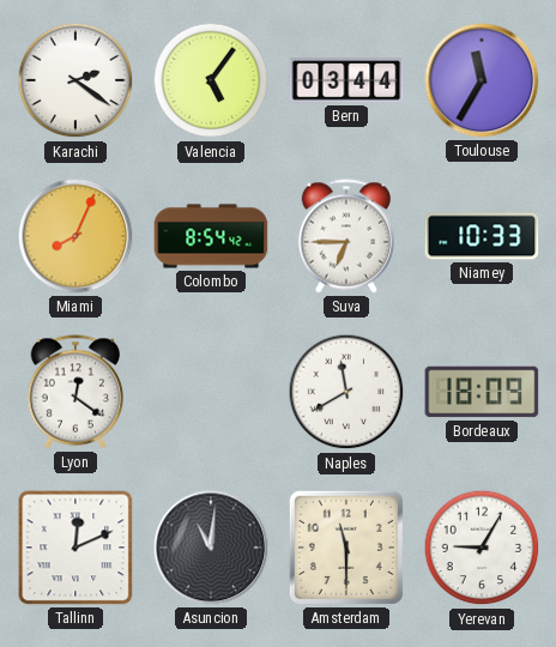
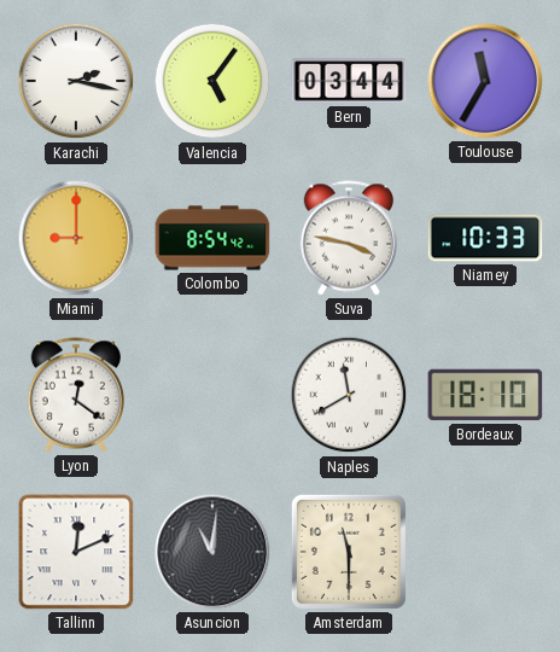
Karachi: 2:21 -> 2:17
Miami: 8:04 -> 9:00
Suva: 6:45 -> 3:47
Bordeaux: 18:09 -> 18:10
Yerevan: 9:05 -> none
